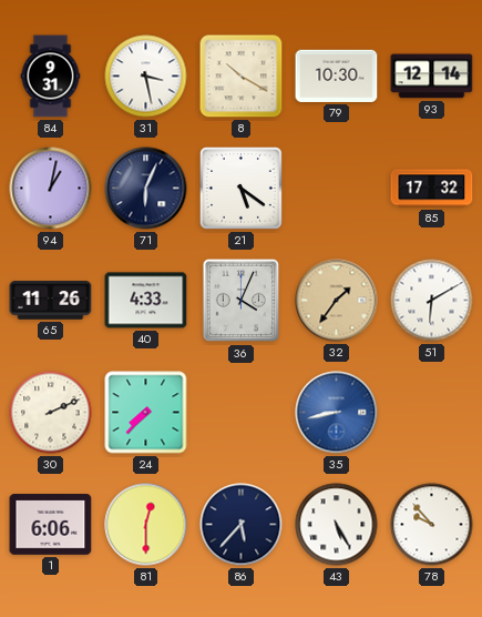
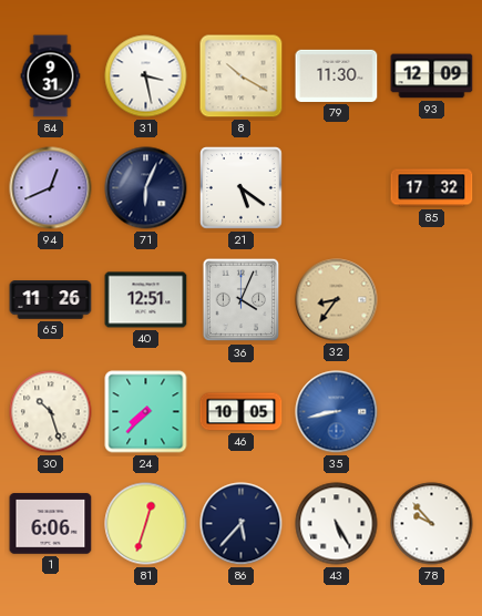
79: 10:30 -> 11:30
93: 12:14 -> 12:09
94: 1:02 -> 12:41
40: 4:33 -> 12:51
32: 1:36 -> 8:36
51: 6:10 -> none
30: 2:11 -> 10:27
46: none -> 10:05
81: 12:30 -> 12:33
